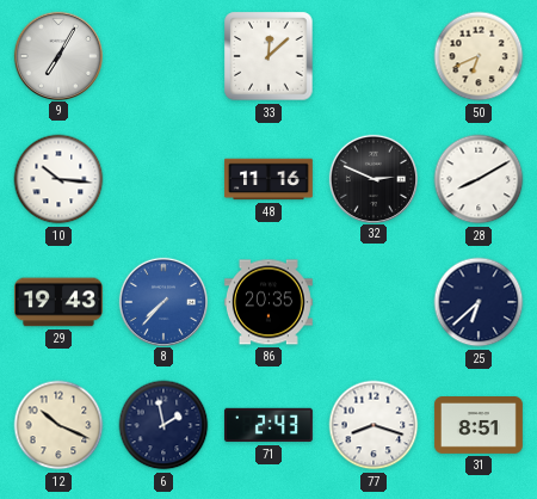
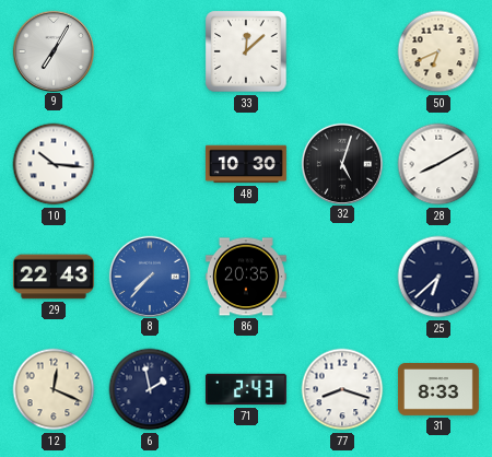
48: 11:16 -> 10:30
32: 2:49 -> 5:03
29: 19:43 -> 22:43
12: 10:19 -> 12:19
31: 8:51 -> 8:33
